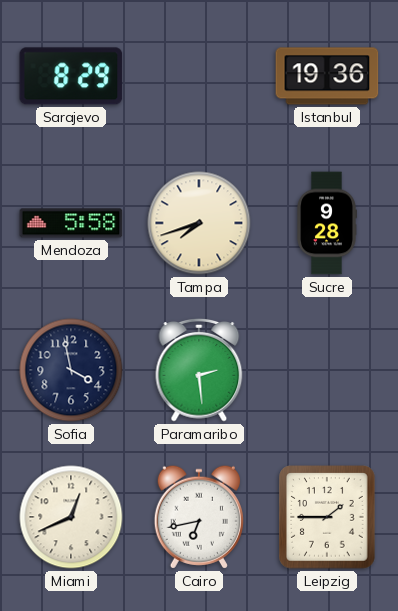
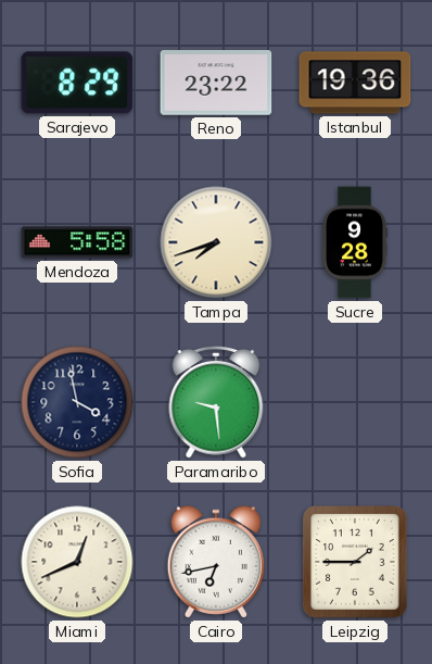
Reno: none -> 23:22
Paramaribo: 2:29 -> 9:29
